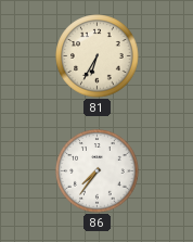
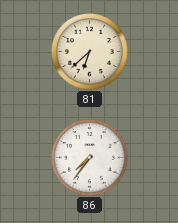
81: 6:35 -> 6:38
